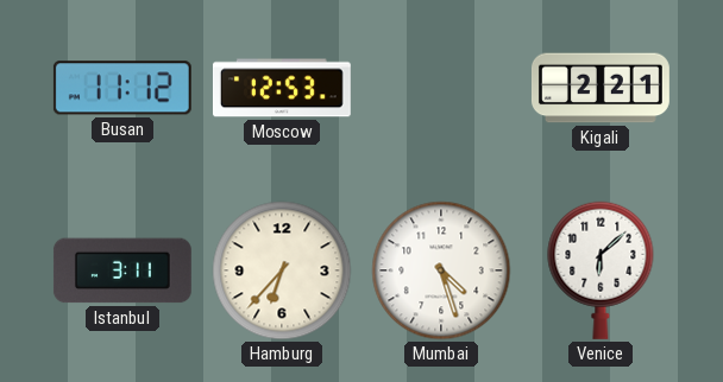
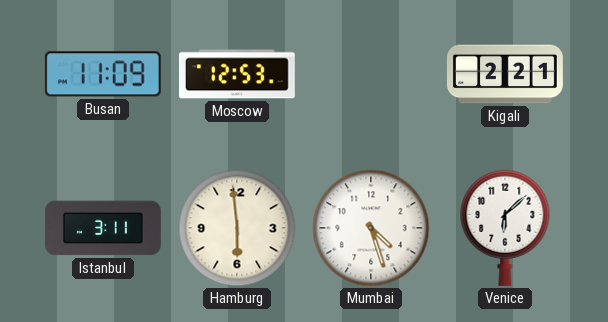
Busan: 11:12 -> 11:09
Hamburg: 6:37 -> 5:59
